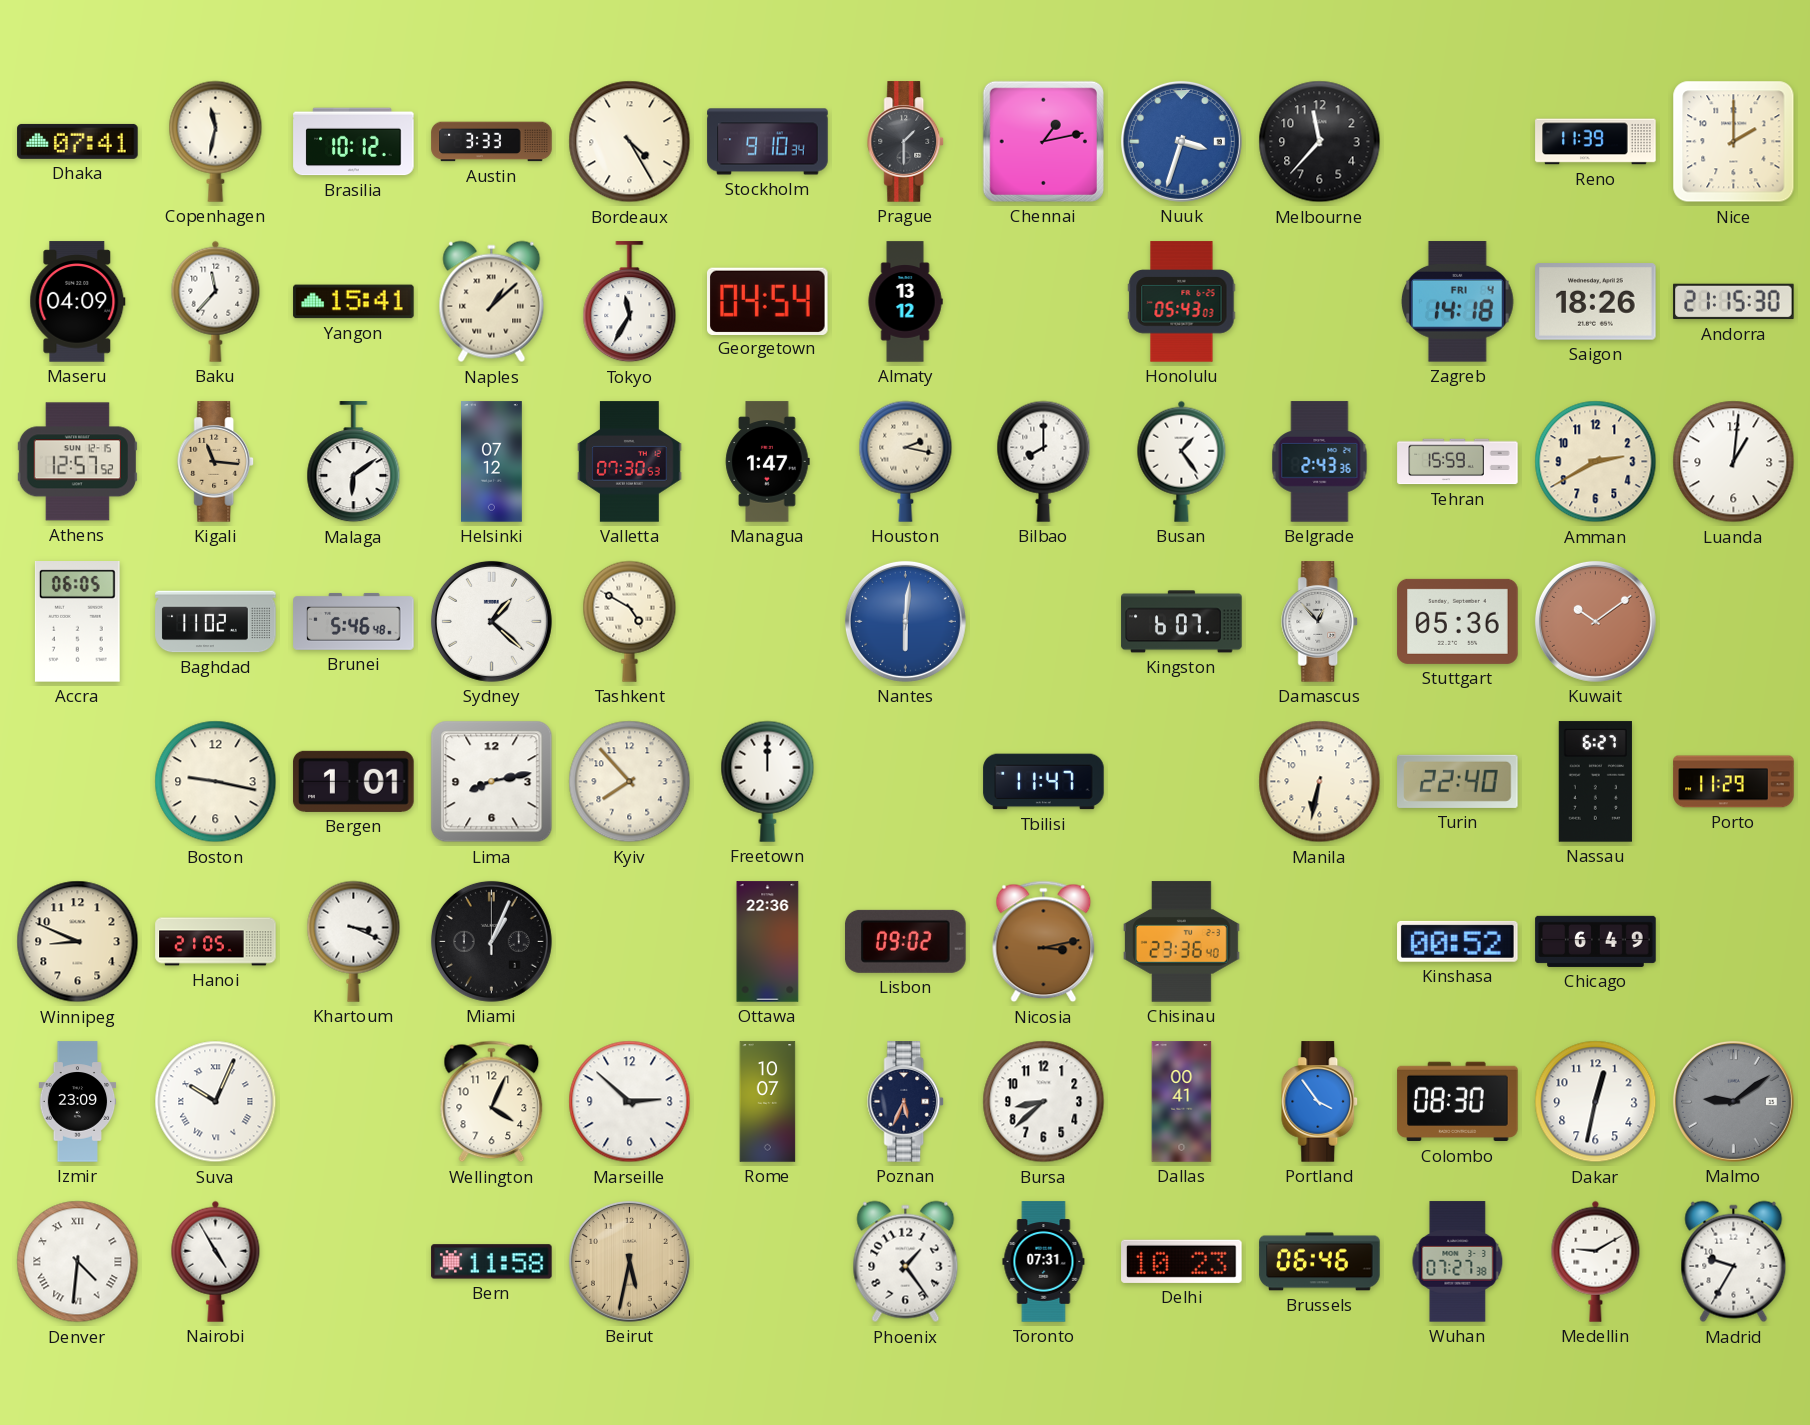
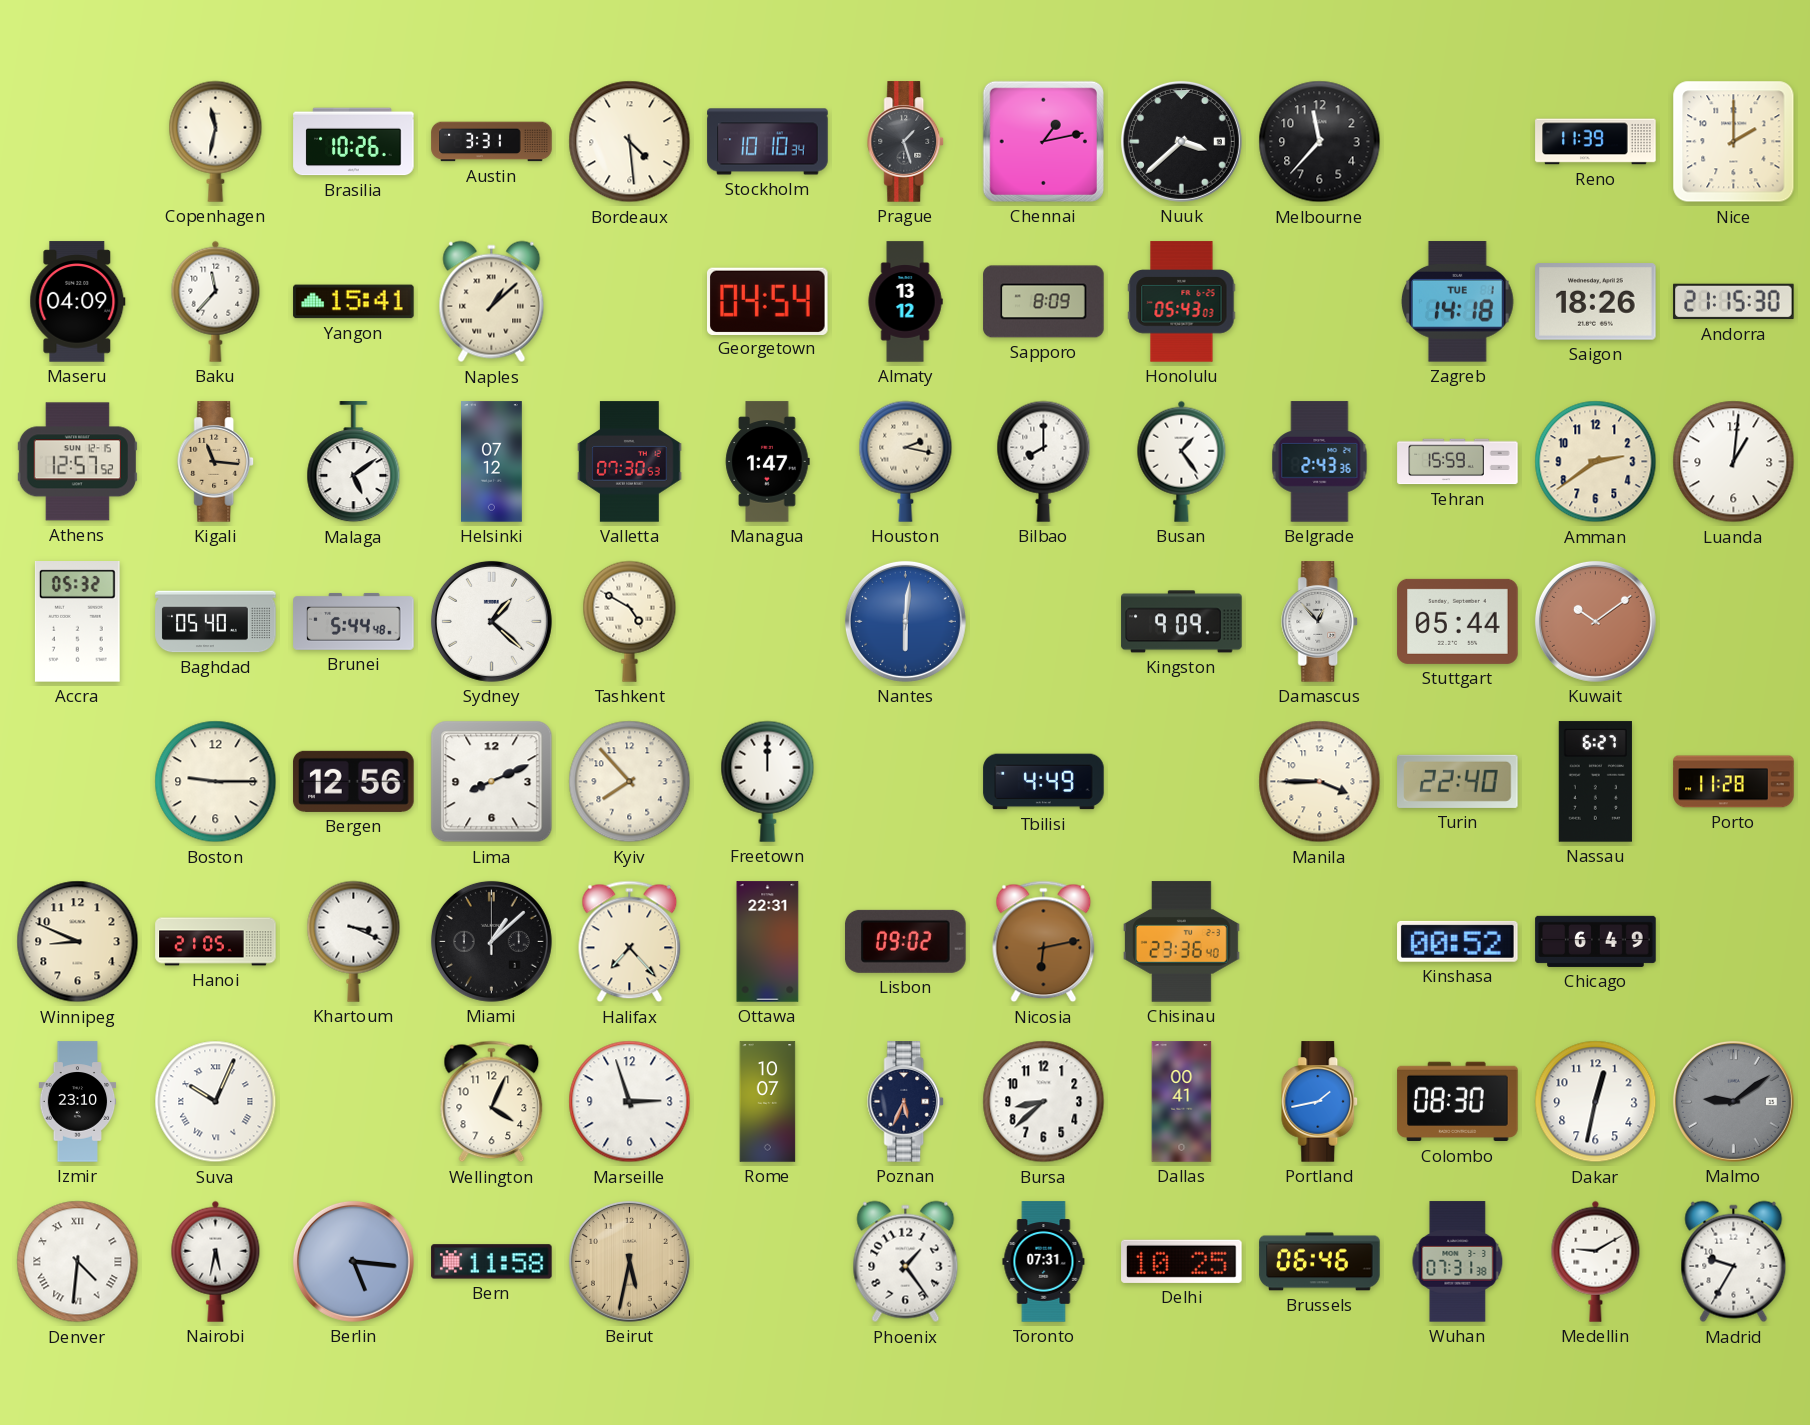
Dhaka: 07:41 -> none
Brasilia: 10:12 -> 10:26
Austin: 3:33 -> 3:31
Bordeaux: 4:25 -> 4:29
Stockholm: 9:10 -> 10:10
Prague: 1:30 -> 1:27
Nuuk: 3:33 -> 3:38
Nuuk dial: blue -> black
Tokyo: 11:35 -> none
Sapporo: none -> 8:09
Zagreb date: FRI 4 -> TUE 1
Malaga: 6:09 -> 5:09
Amman: 2:40 -> 2:39
Accra: 06:05 -> 05:32
Baghdad: 11:02 -> 05:40
Brunei: 5:46 -> 5:44
Kingston: 6:07 -> 9:09
Stuttgart: 05:36 -> 05:44
Boston: 9:17 -> 9:15
Bergen: 1:01 -> 12:56
Lima: 8:13 -> 8:11
Tbilisi: 11:47 -> 4:49
Manila: 6:32 -> 3:45
Porto: 11:29 -> 11:28
Miami: 1:04 -> 1:08
Halifax: none -> 7:23
Ottawa: 22:36 -> 22:31
Nicosia: 3:13 -> 6:13
Izmir: 23:09 -> 23:10
Marseille: 2:52 -> 2:57
Portland: 3:54 -> 1:43
Nairobi: 4:55 -> 5:32
Berlin: none -> 5:16
Delhi: 10:23 -> 10:25
Wuhan: 07:27 -> 07:31
